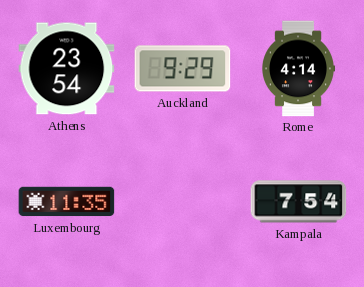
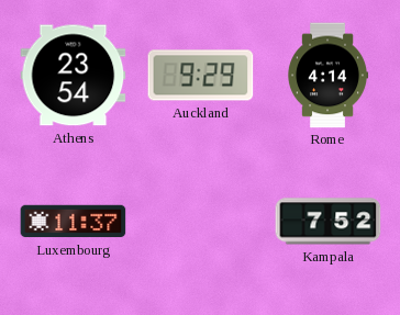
Luxembourg: 11:35 -> 11:37
Kampala: 7:54 -> 7:52
